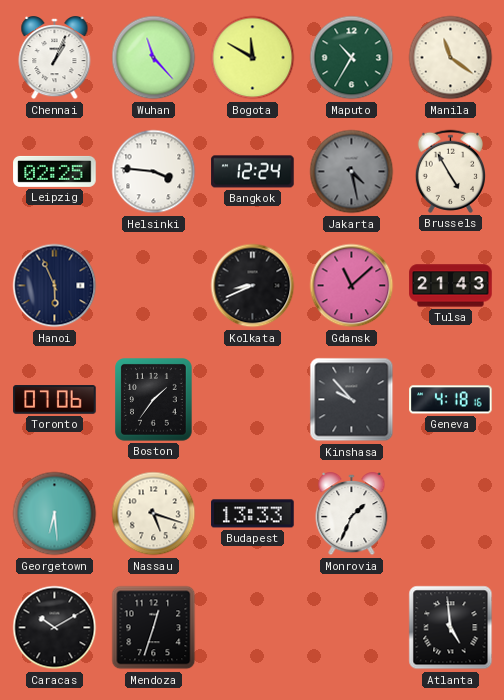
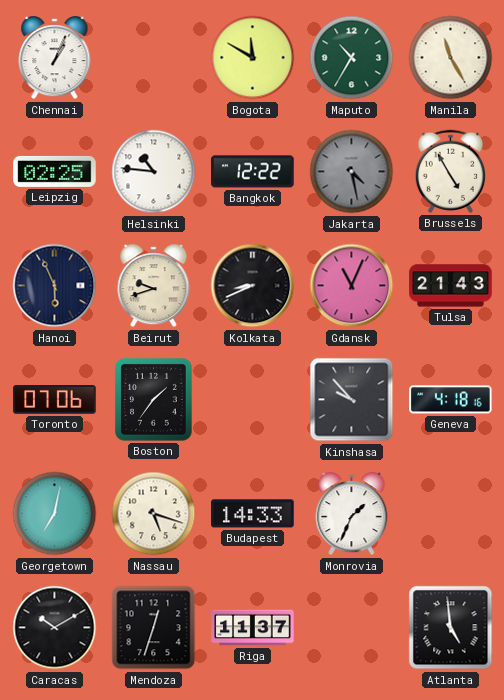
Wuhan: 11:23 -> none
Manila: 11:21 -> 11:25
Helsinki: 3:46 -> 10:46
Bangkok: 12:24 -> 12:22
Beirut: none -> 9:42
Gdansk: 11:08 -> 11:04
Georgetown: 6:29 -> 7:02
Budapest: 13:33 -> 14:33
Riga: none -> 11:37
